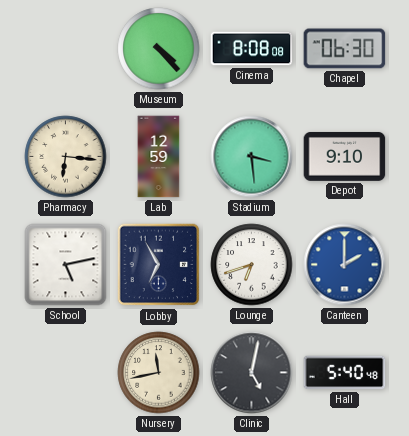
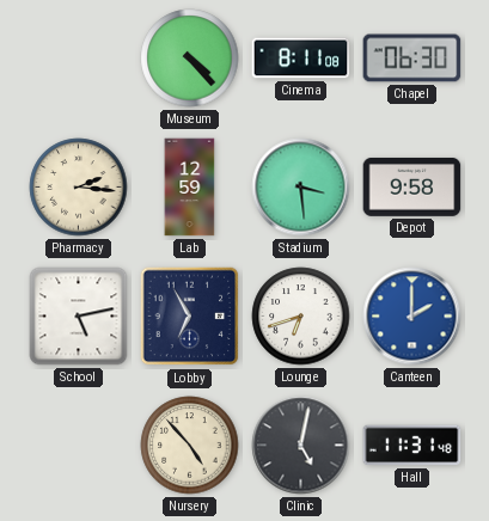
Cinema: 8:08 -> 8:11
Pharmacy: 6:16 -> 2:16
Depot: 9:10 -> 9:58
Nursery: 11:43 -> 4:53
Hall: 5:40 -> 11:31
